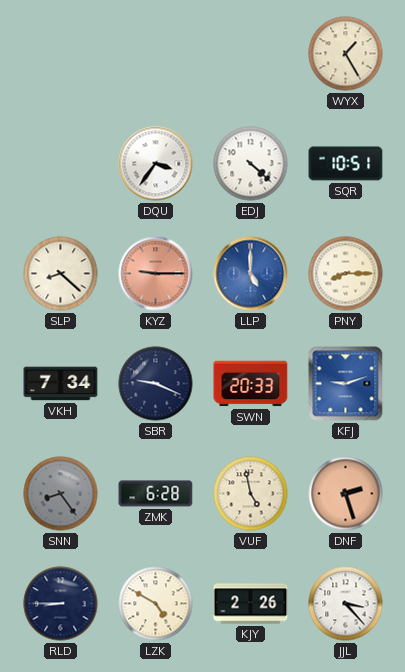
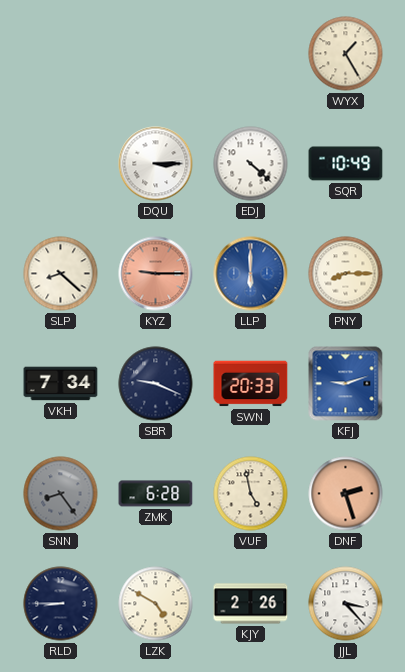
DQU: 3:36 -> 3:15
SQR: 10:51 -> 10:49
LLP: 5:00 -> 6:00
